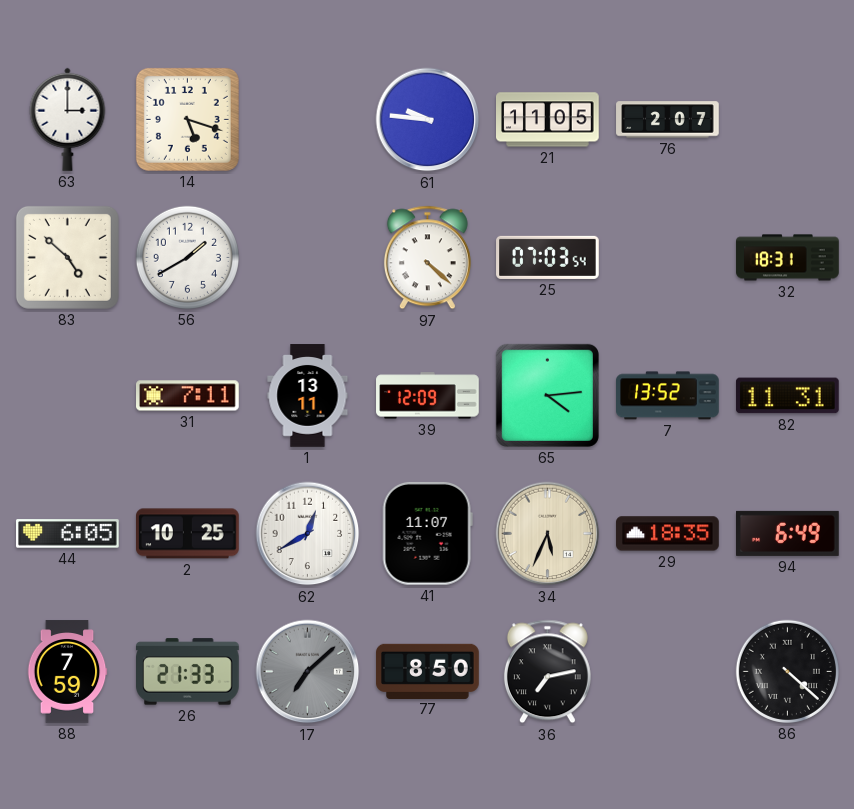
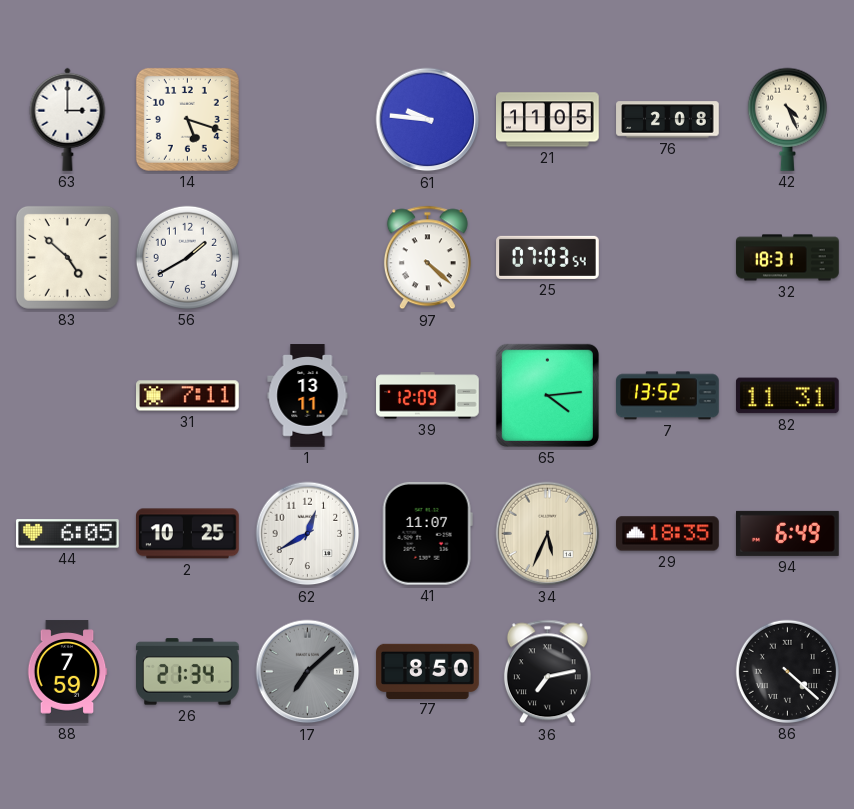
76: 2:07 -> 2:08
42: none -> 4:26
26: 21:33 -> 21:34
